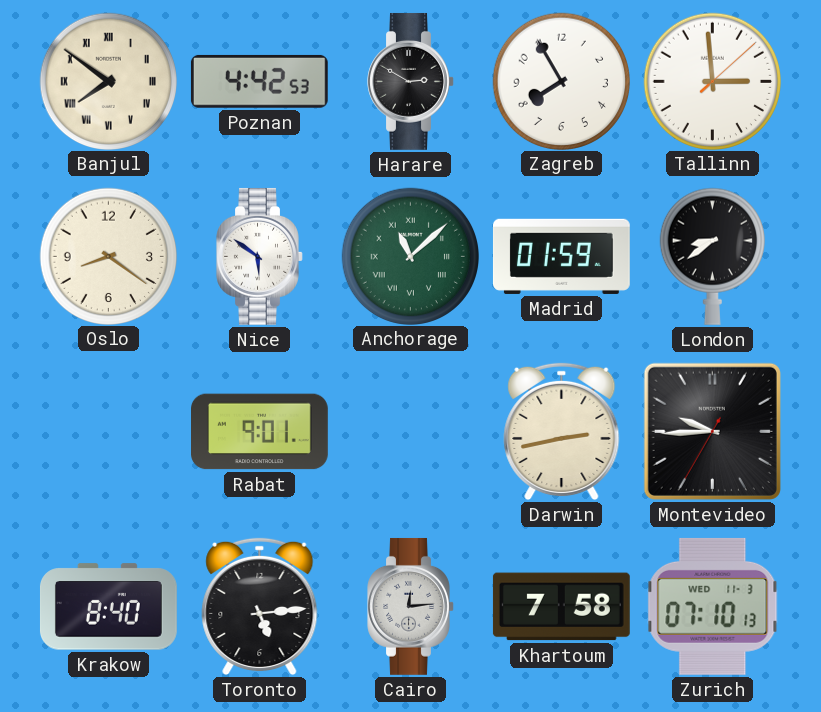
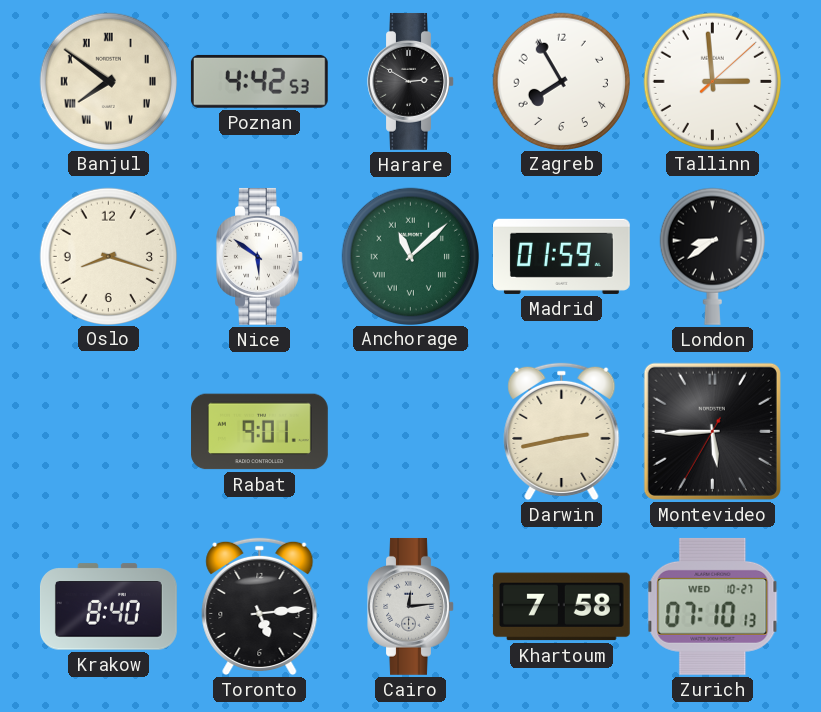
Oslo: 8:21 -> 8:18
Montevideo: 9:44 -> 5:44
Zurich date: WED 11-3 -> WED 10-27
